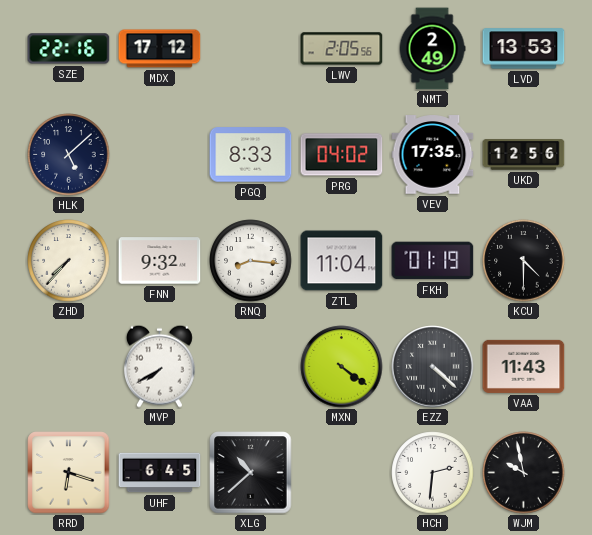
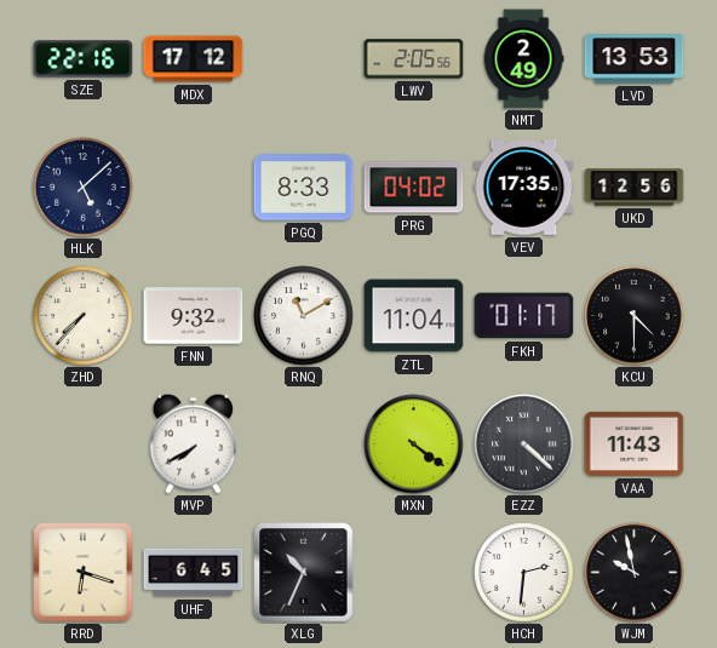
RNQ: 8:16 -> 11:10
FKH: 01:19 -> 01:17
XLG: 10:38 -> 10:34
